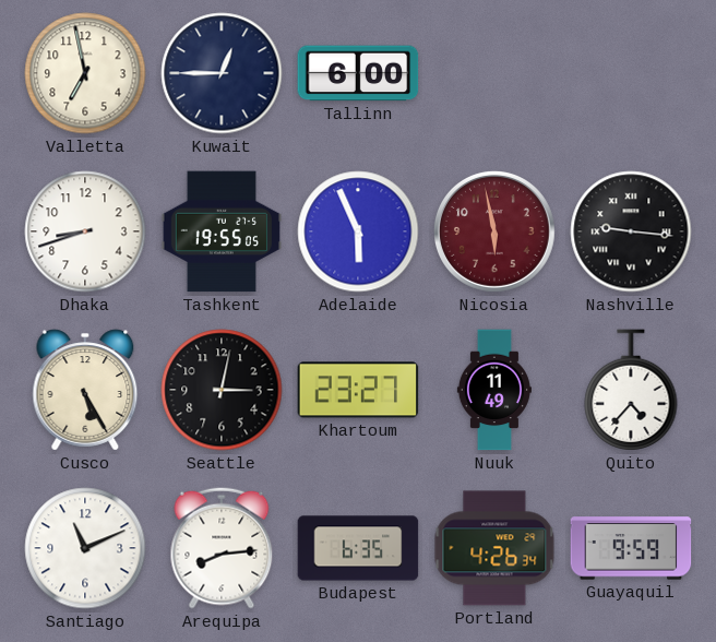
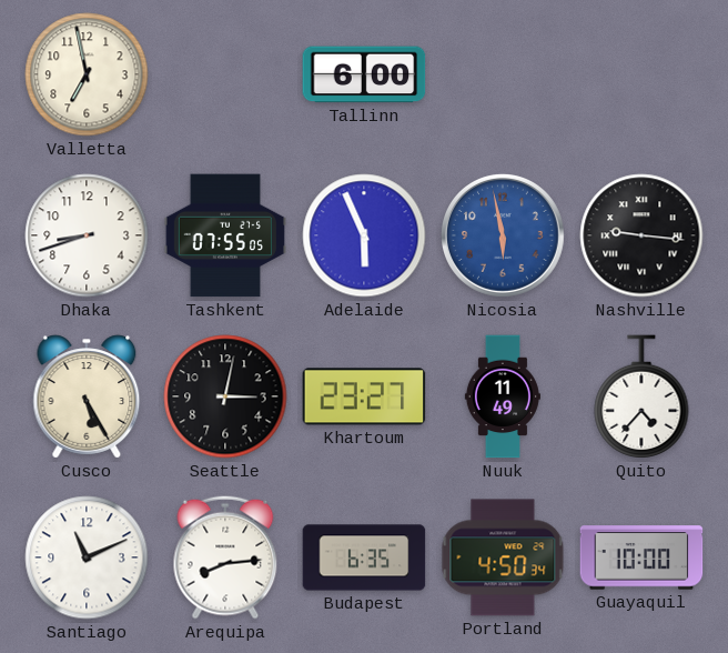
Kuwait: 12:45 -> none
Tashkent: 19:55 -> 07:55
Nicosia dial: burgundy -> blue
Portland: 4:26 -> 4:50
Guayaquil: 9:59 -> 10:00
